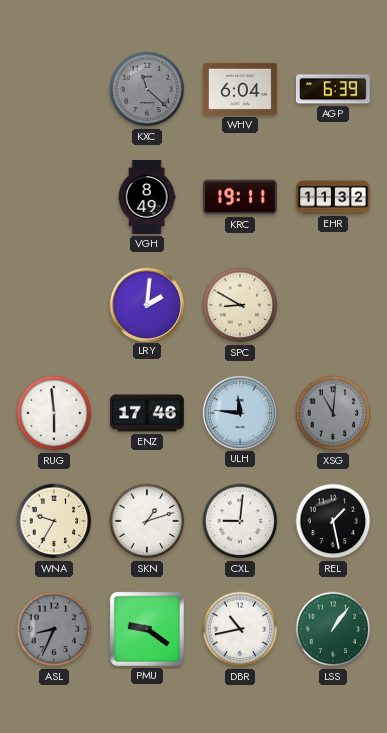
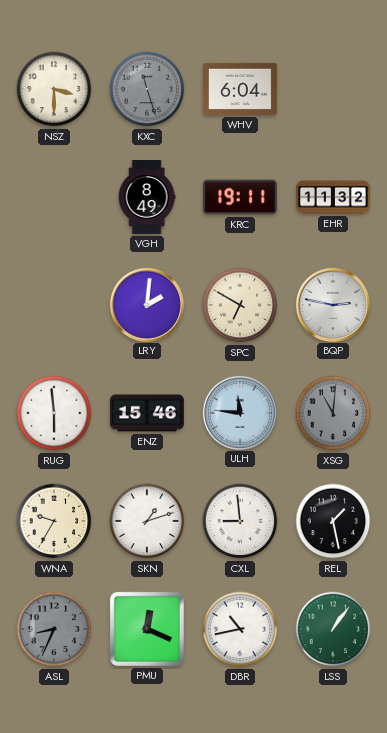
NSZ: none -> 3:30
KXC: 11:22 -> 11:27
AGP: 6:39 -> none
SPC: 8:50 -> 6:50
BQP: none -> 2:47
ENZ: 17:46 -> 15:46
CXL: 9:01 -> 8:59
PMU: 9:21 -> 12:19
